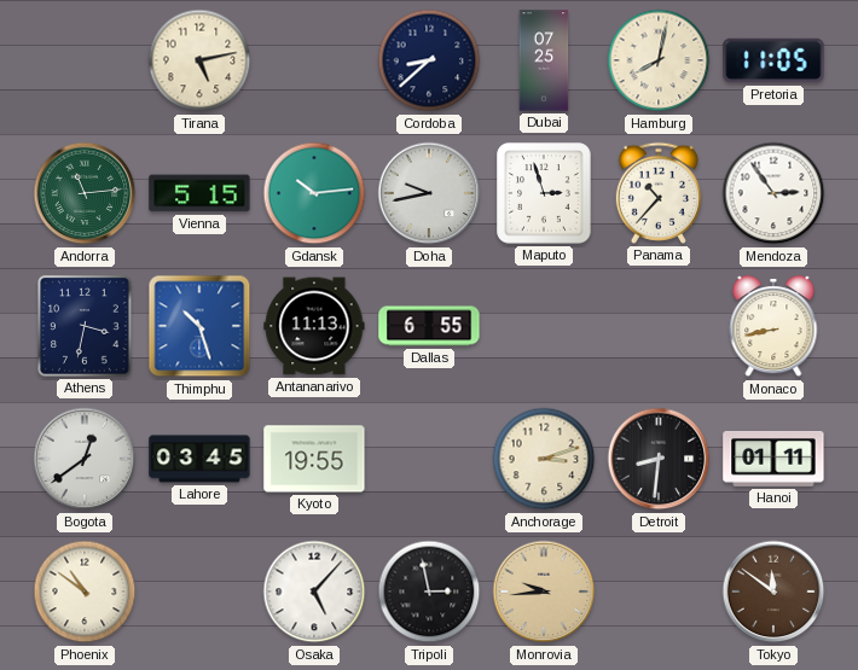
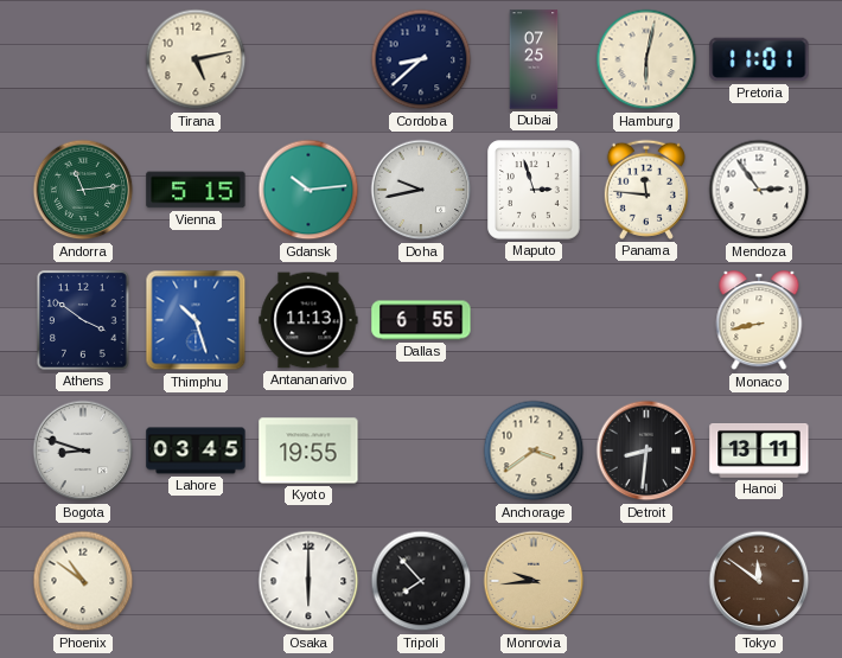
Hamburg: 8:02 -> 6:02
Pretoria: 11:05 -> 11:01
Panama: 10:37 -> 11:46
Athens: 3:32 -> 3:51
Bogota: 12:39 -> 8:48
Anchorage: 3:12 -> 3:39
Hanoi: 01:11 -> 13:11
Osaka: 5:07 -> 6:00
Tripoli: 2:58 -> 7:53
